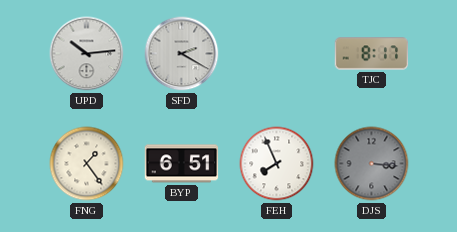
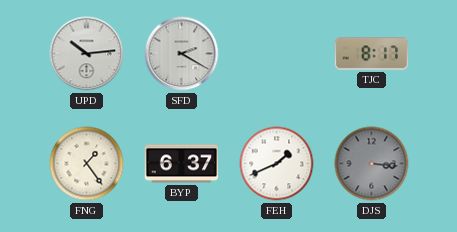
BYP: 6:51 -> 6:37
FEH: 7:56 -> 1:41
